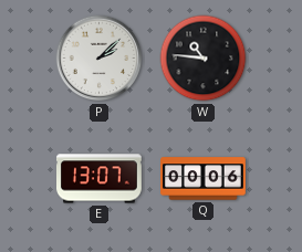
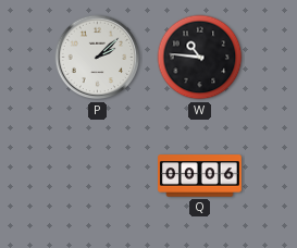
E: 13:07 -> none
